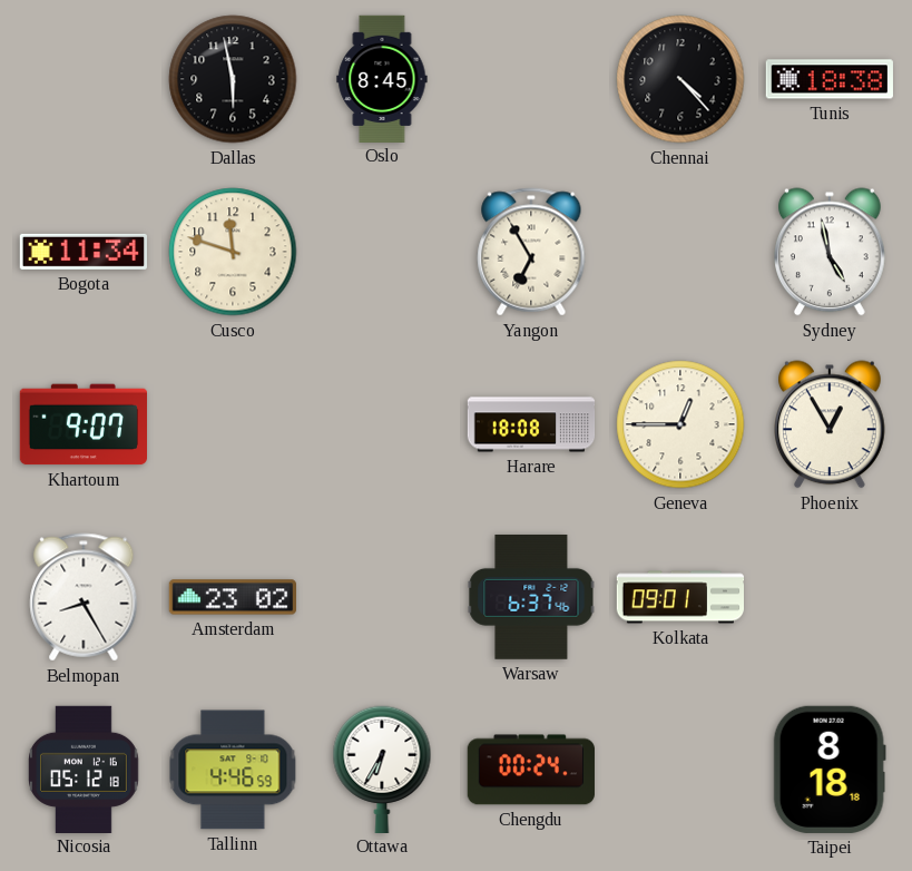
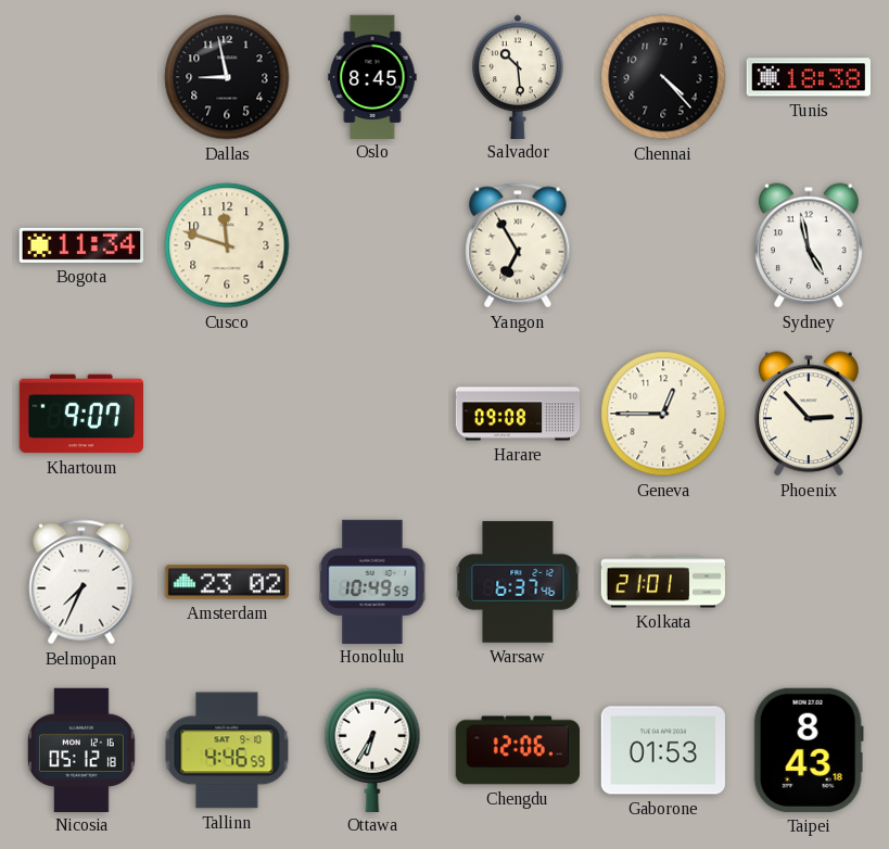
Dallas: 5:58 -> 8:58
Salvador: none -> 10:29
Harare: 18:08 -> 09:08
Phoenix: 12:55 -> 2:53
Belmopan: 8:25 -> 7:34
Honolulu: none -> 10:49
Kolkata: 09:01 -> 21:01
Chengdu: 00:24 -> 12:06
Gaborone: none -> 01:53
Taipei: 8:18 -> 8:43
